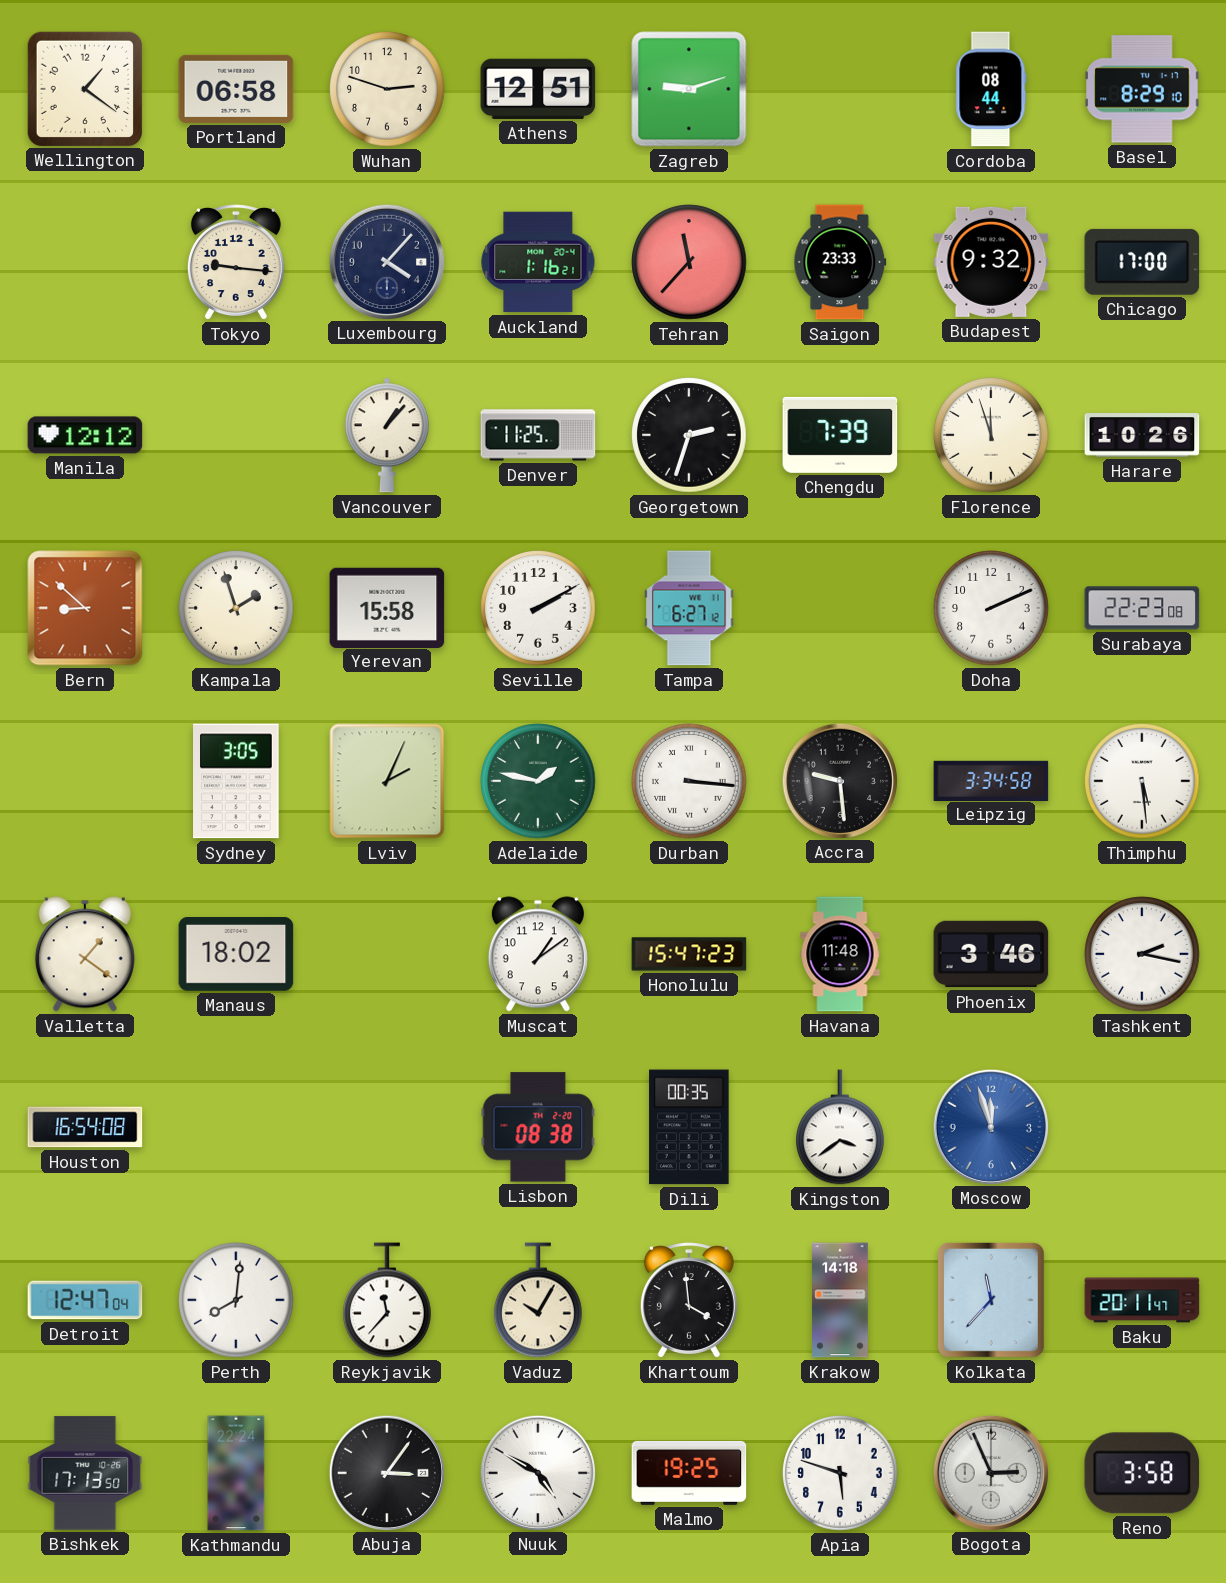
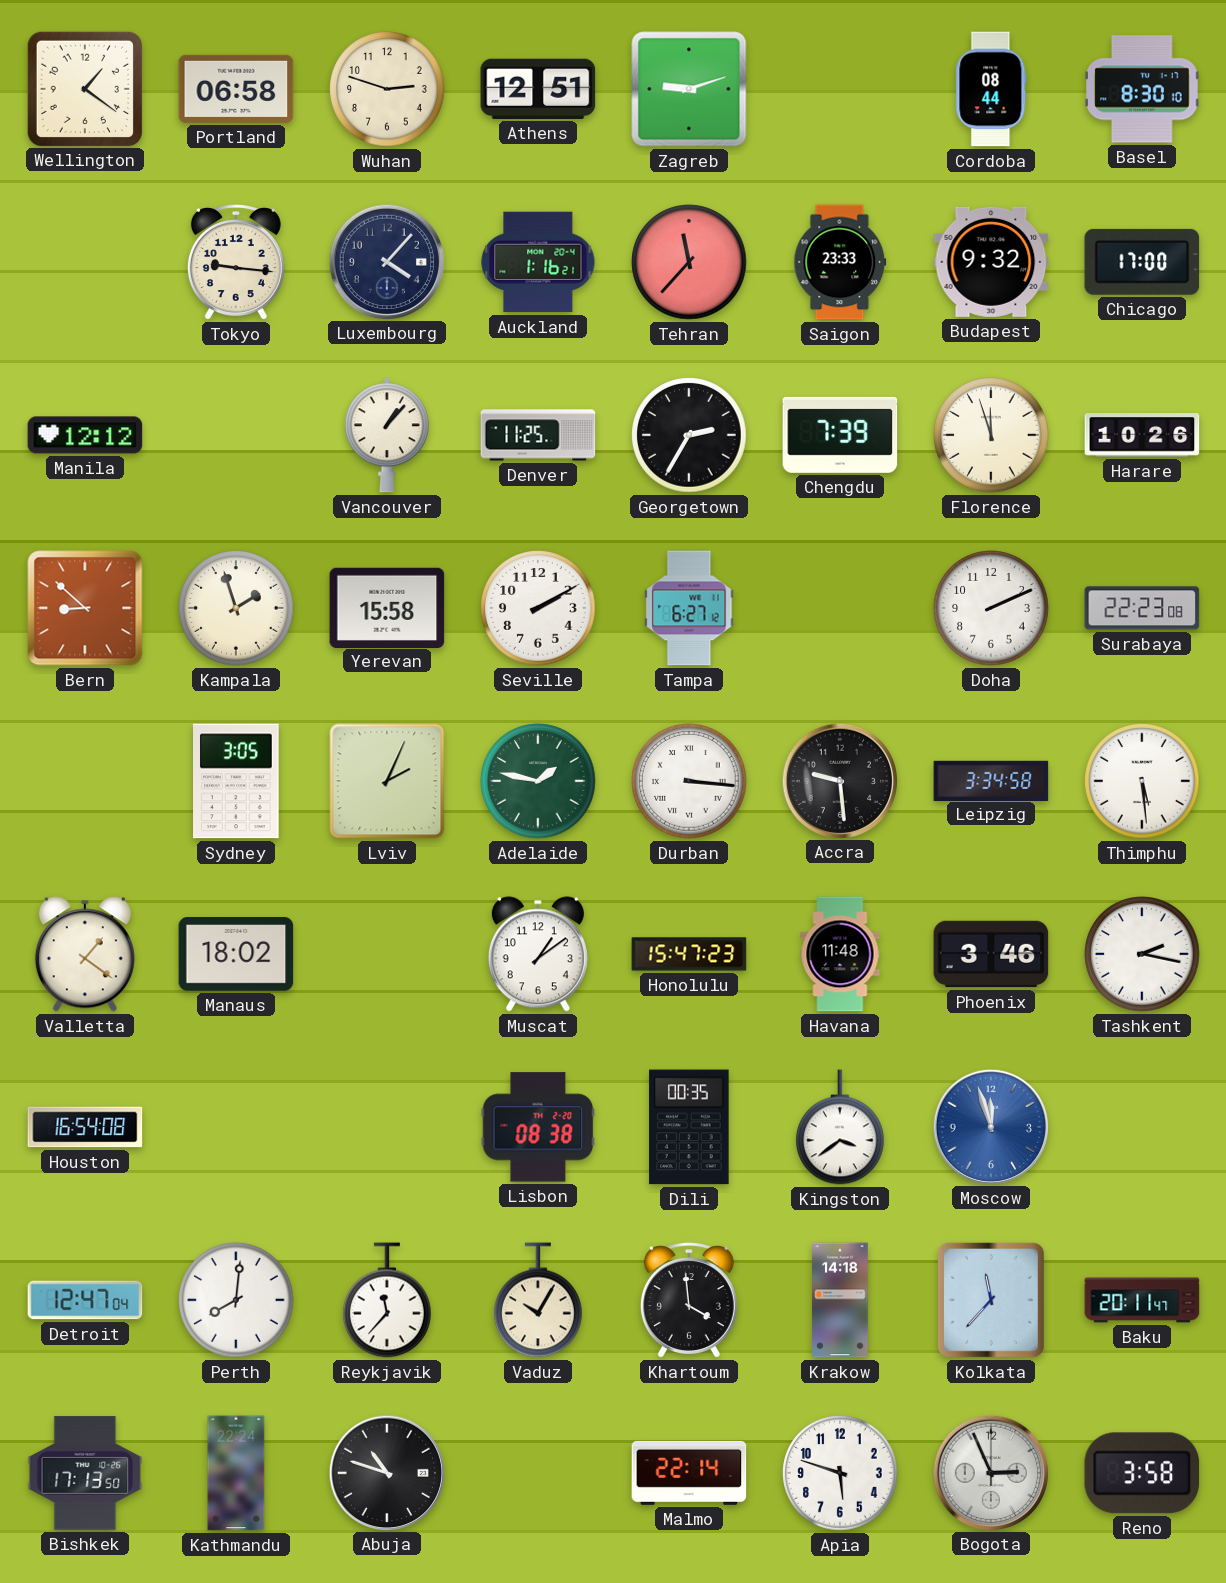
Basel: 8:29 -> 8:30
Georgetown: 2:33 -> 2:35
Abuja: 3:06 -> 10:48
Nuuk: 4:50 -> none
Malmo: 19:25 -> 22:14
